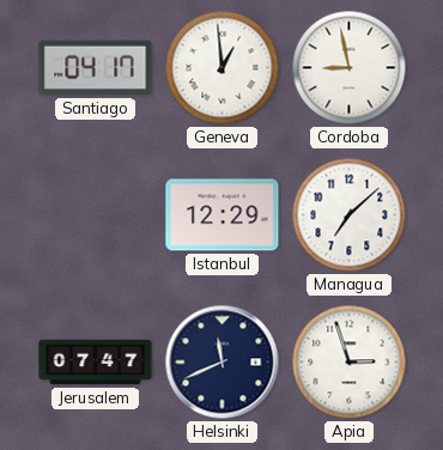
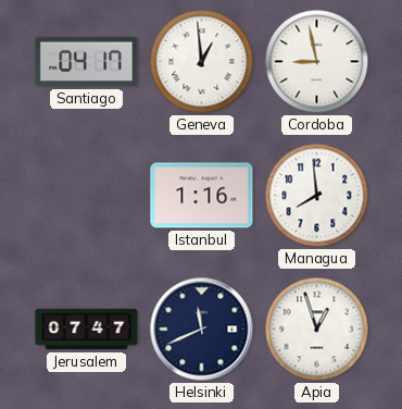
Istanbul: 12:29 -> 1:16
Managua: 7:08 -> 7:59
Apia: 2:57 -> 12:57
